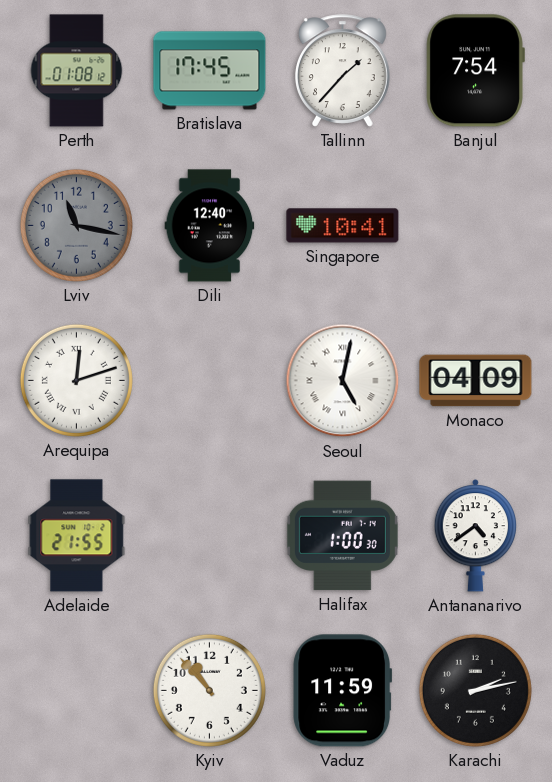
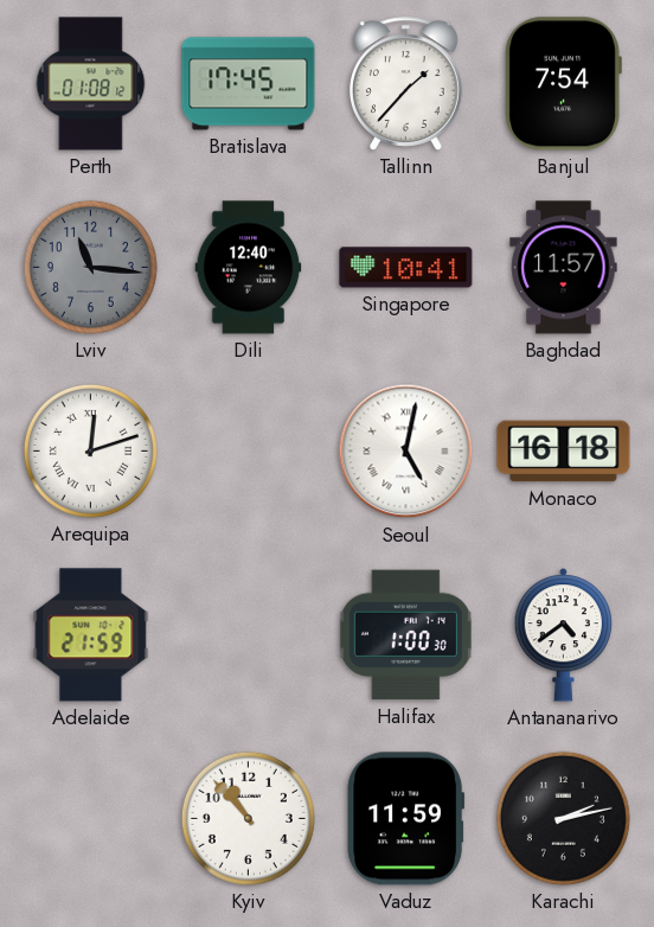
Lviv: 11:17 -> 11:16
Baghdad: none -> 11:57
Monaco: 04:09 -> 16:18
Adelaide: 21:55 -> 21:59
